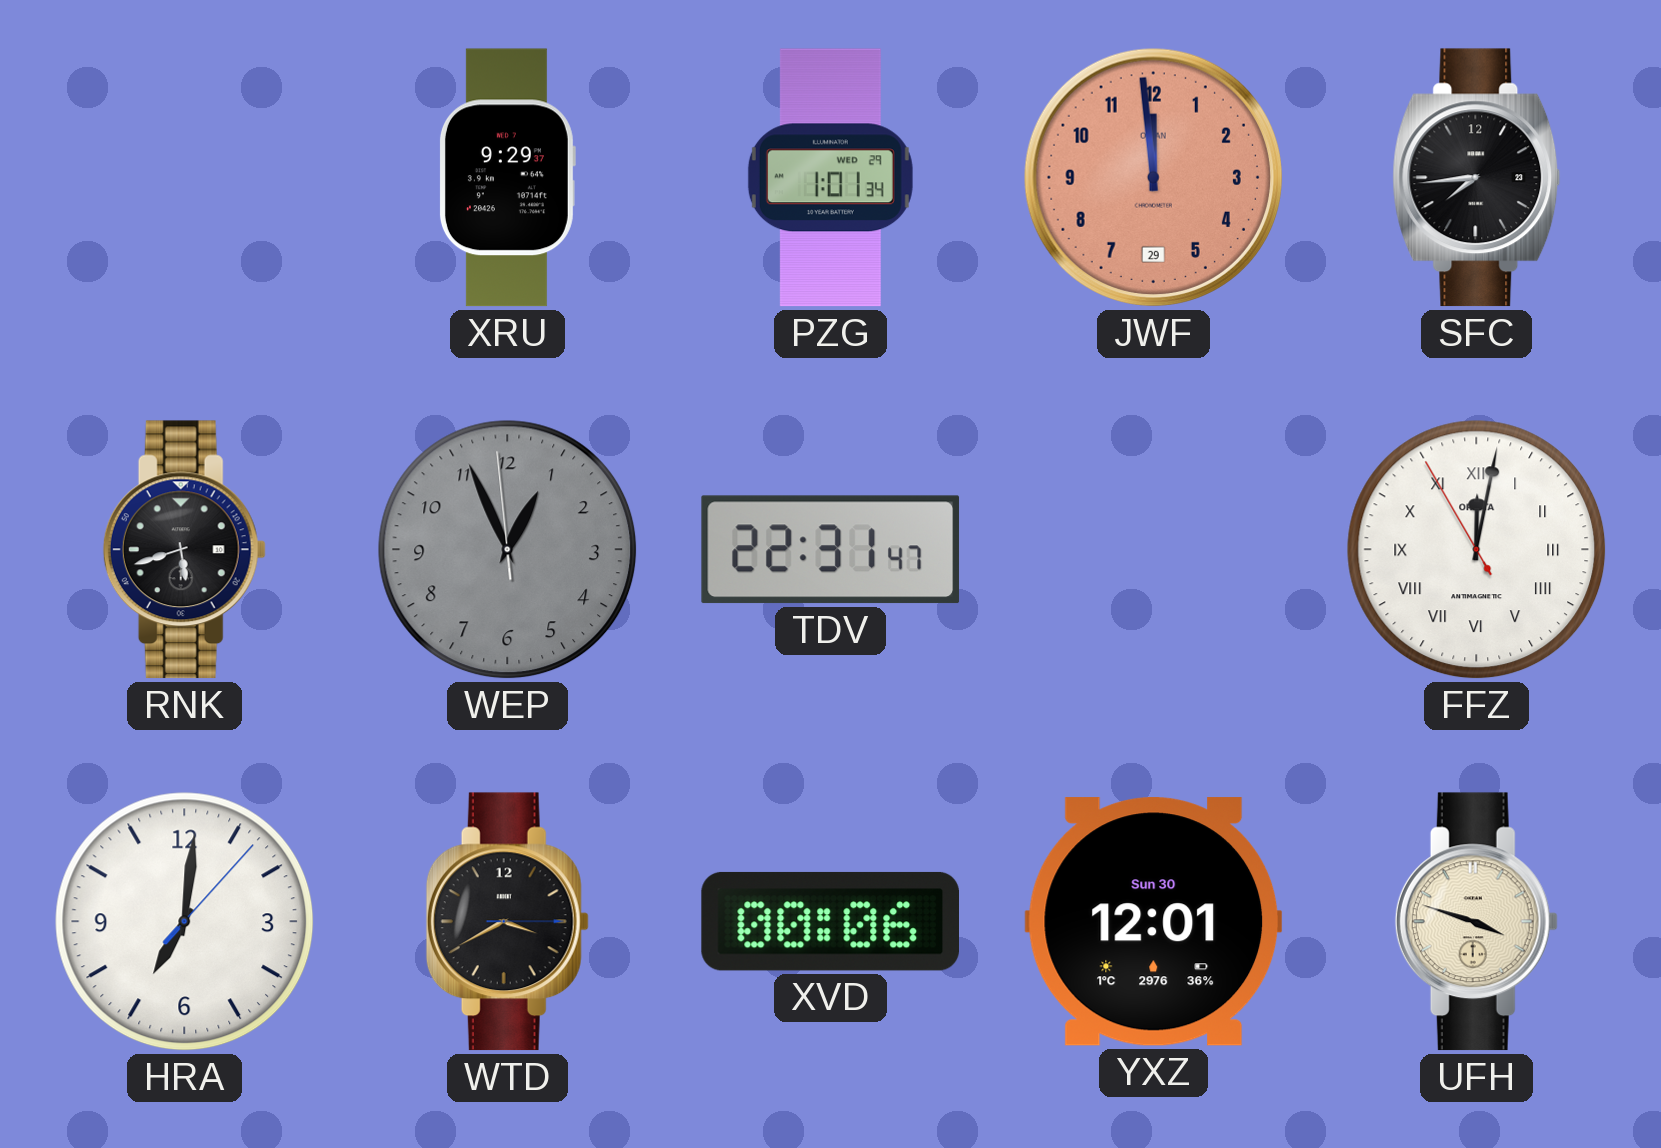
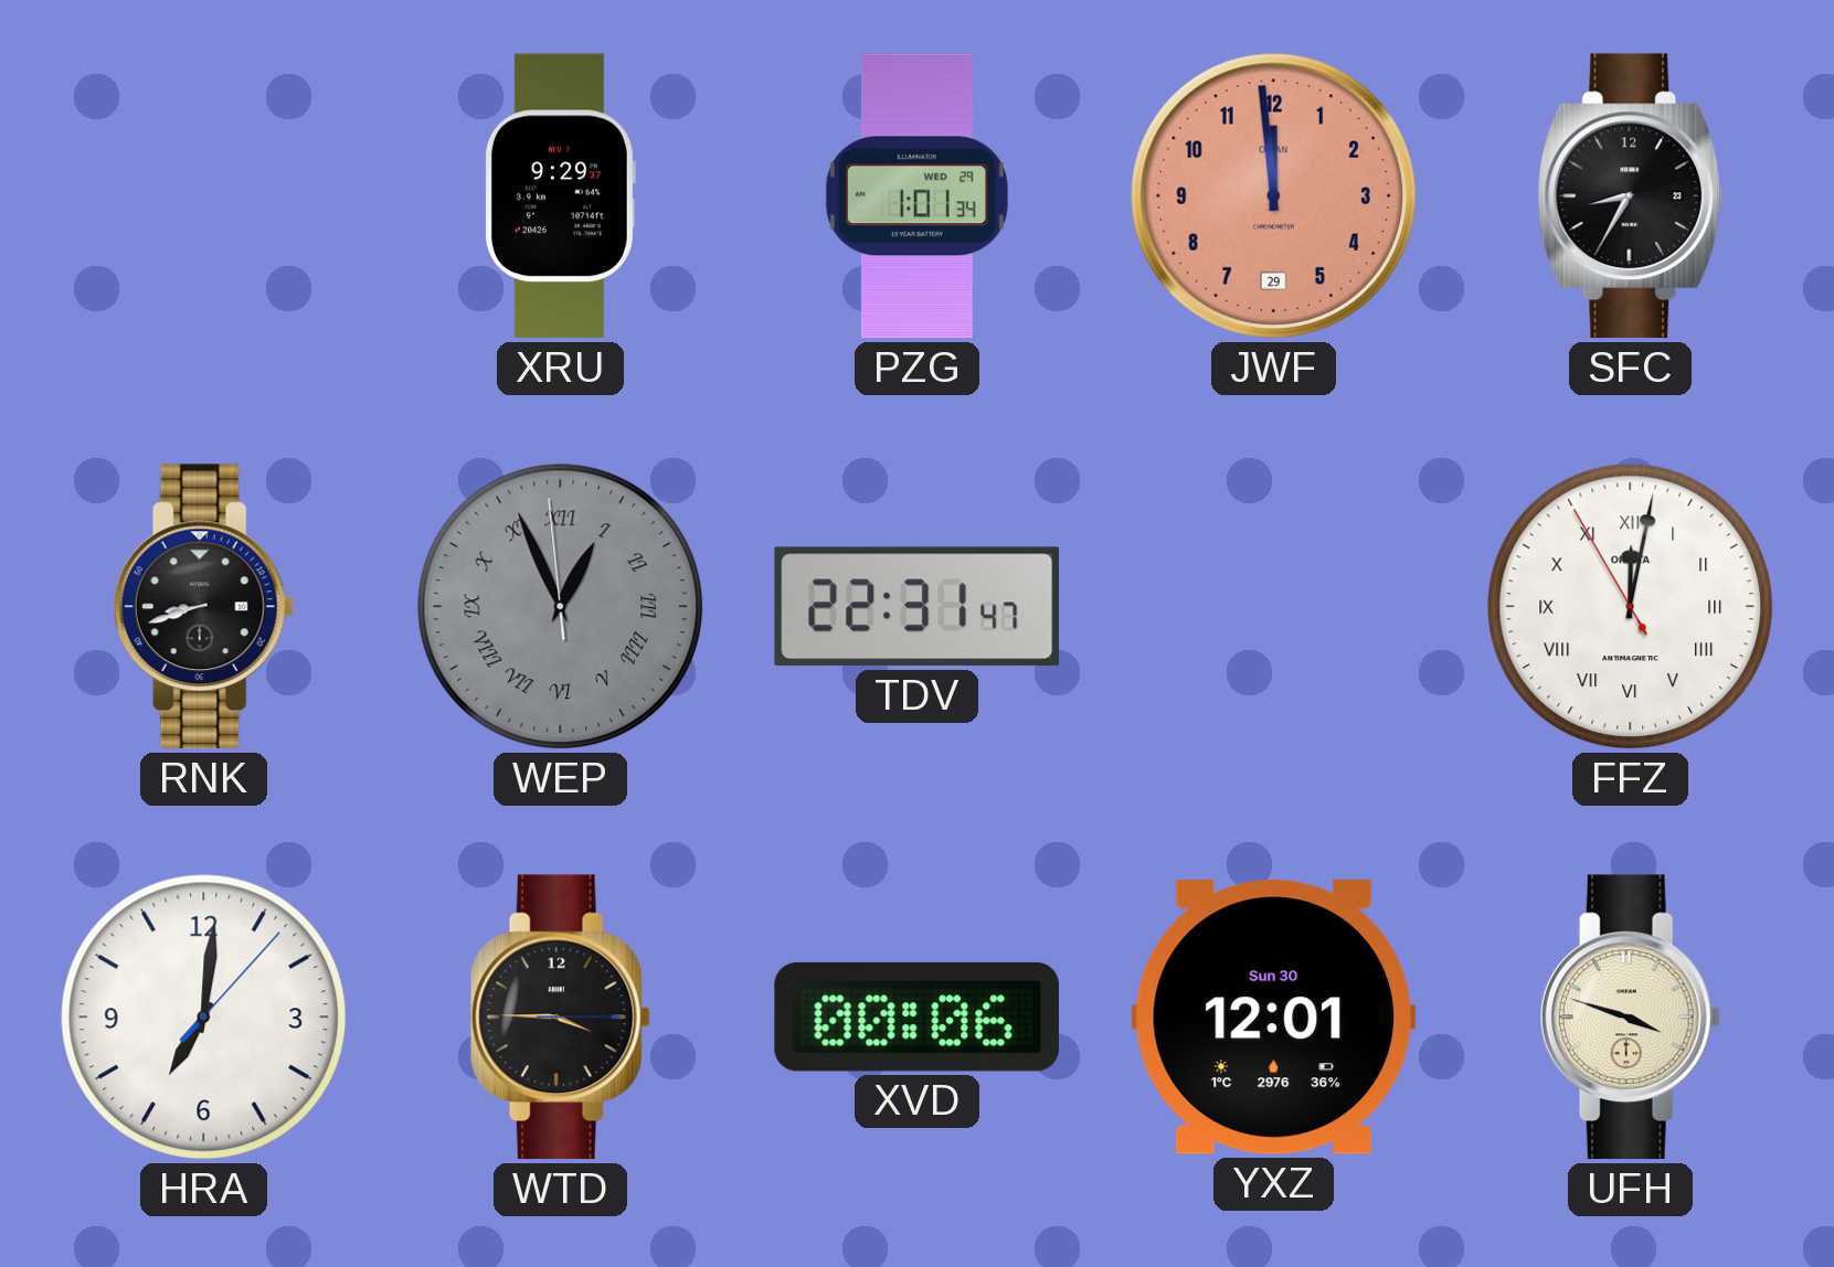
SFC: 7:44 -> 8:35
RNK: 5:42 -> 8:42
WEP numerals: Arabic -> Roman
WTD: 3:40 -> 3:45
